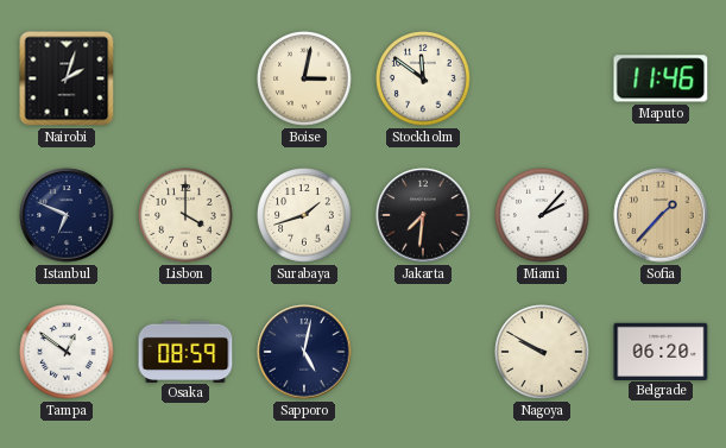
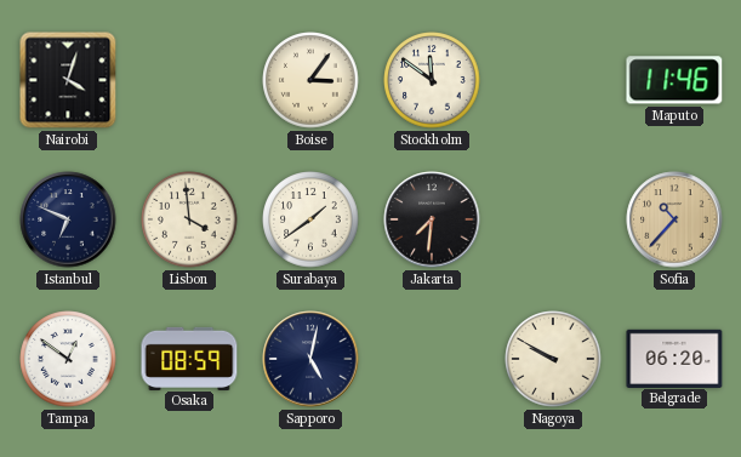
Nairobi: 2:03 -> 4:03
Boise: 3:02 -> 3:06
Lisbon: 4:00 -> 3:59
Surabaya: 1:42 -> 1:39
Miami: 2:07 -> none
Sofia: 1:37 -> 10:37
